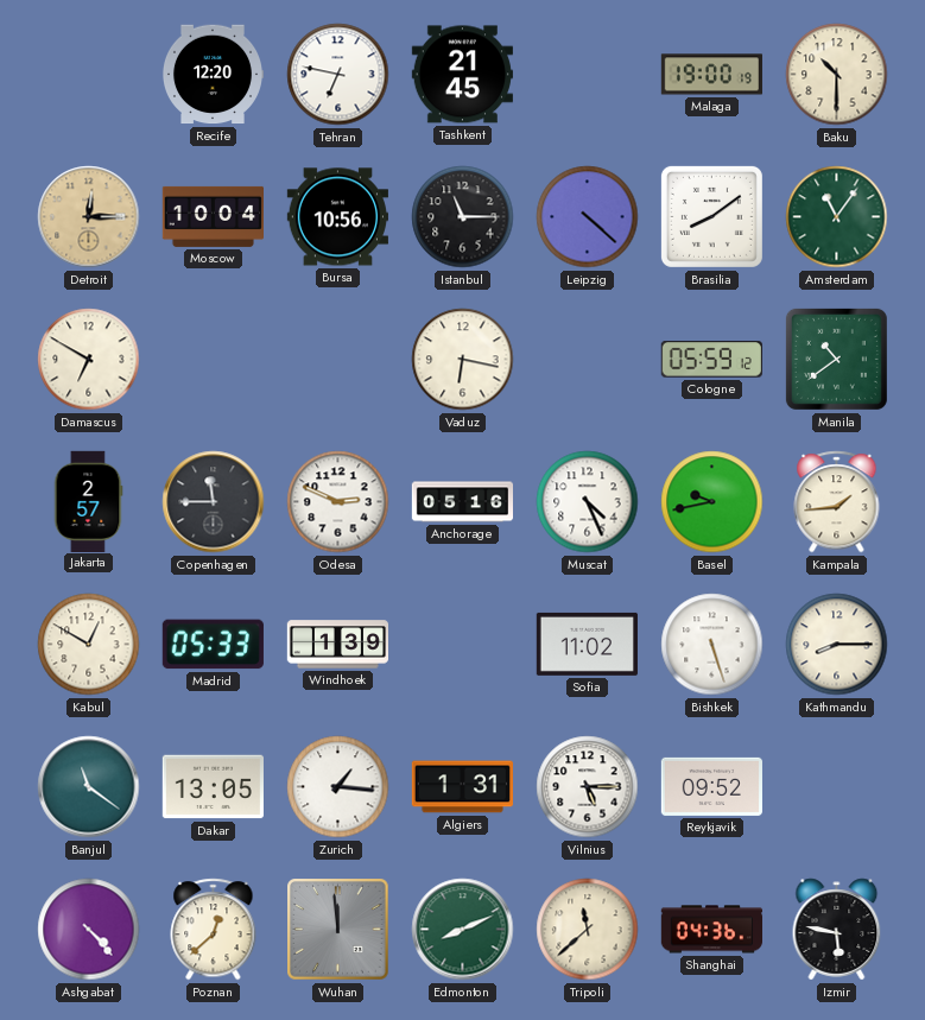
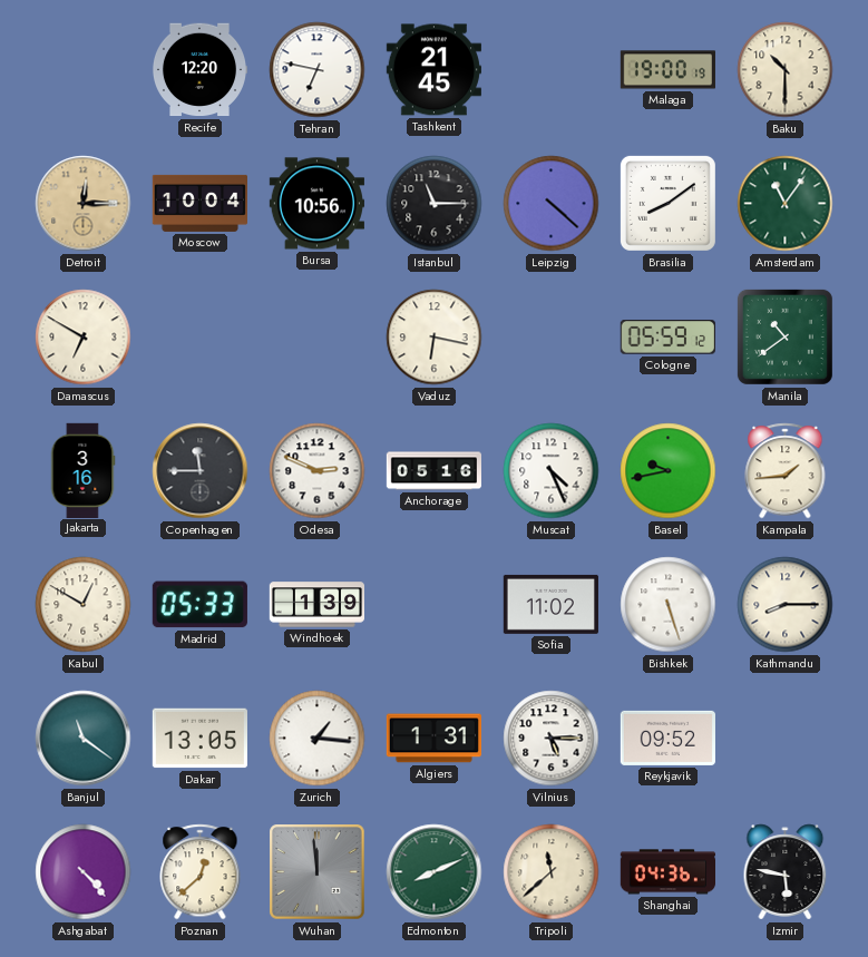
Jakarta: 2:57 -> 3:16
